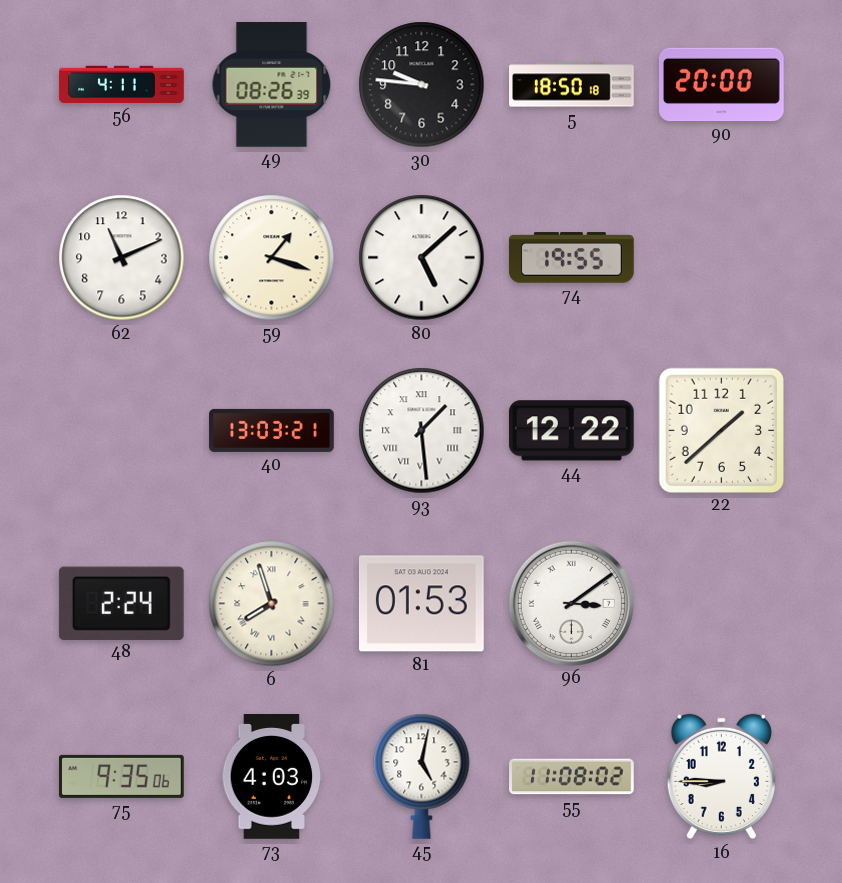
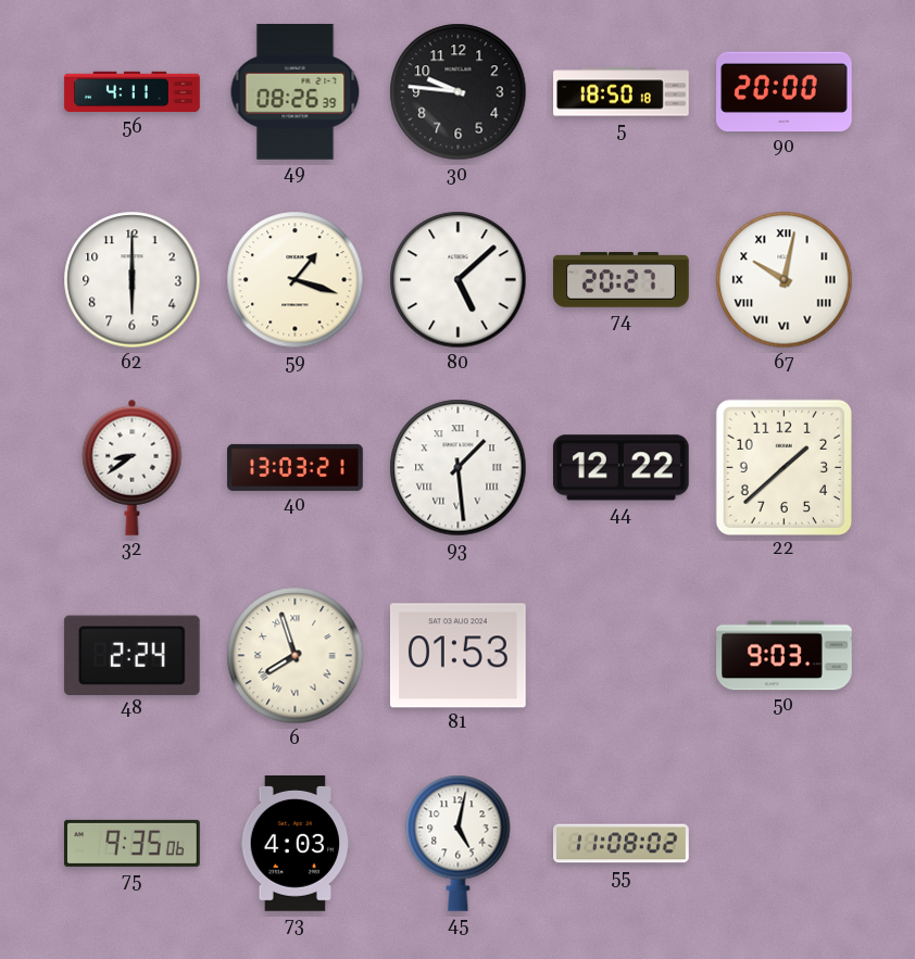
62: 11:11 -> 6:00
74: 19:55 -> 20:27
67: none -> 10:02
32: none -> 8:39
96: 3:09 -> none
50: none -> 9:03
16: 8:45 -> none
